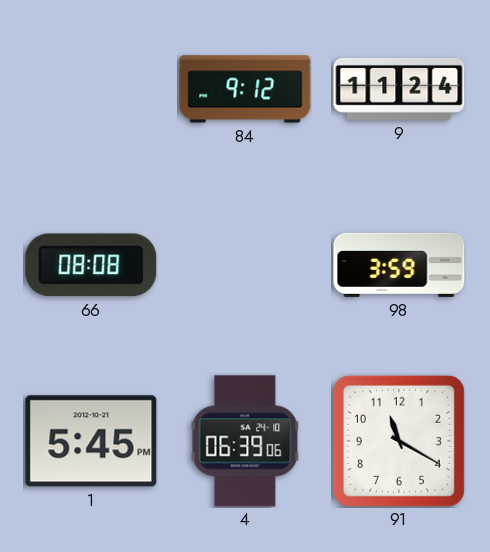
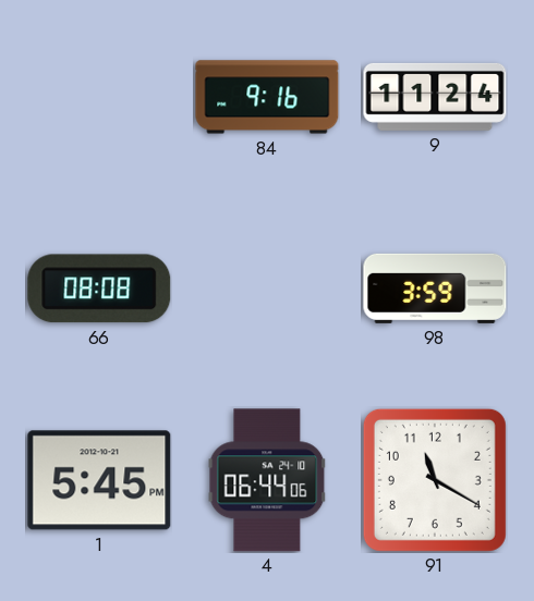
84: 9:12 -> 9:16
4: 06:39 -> 06:44
